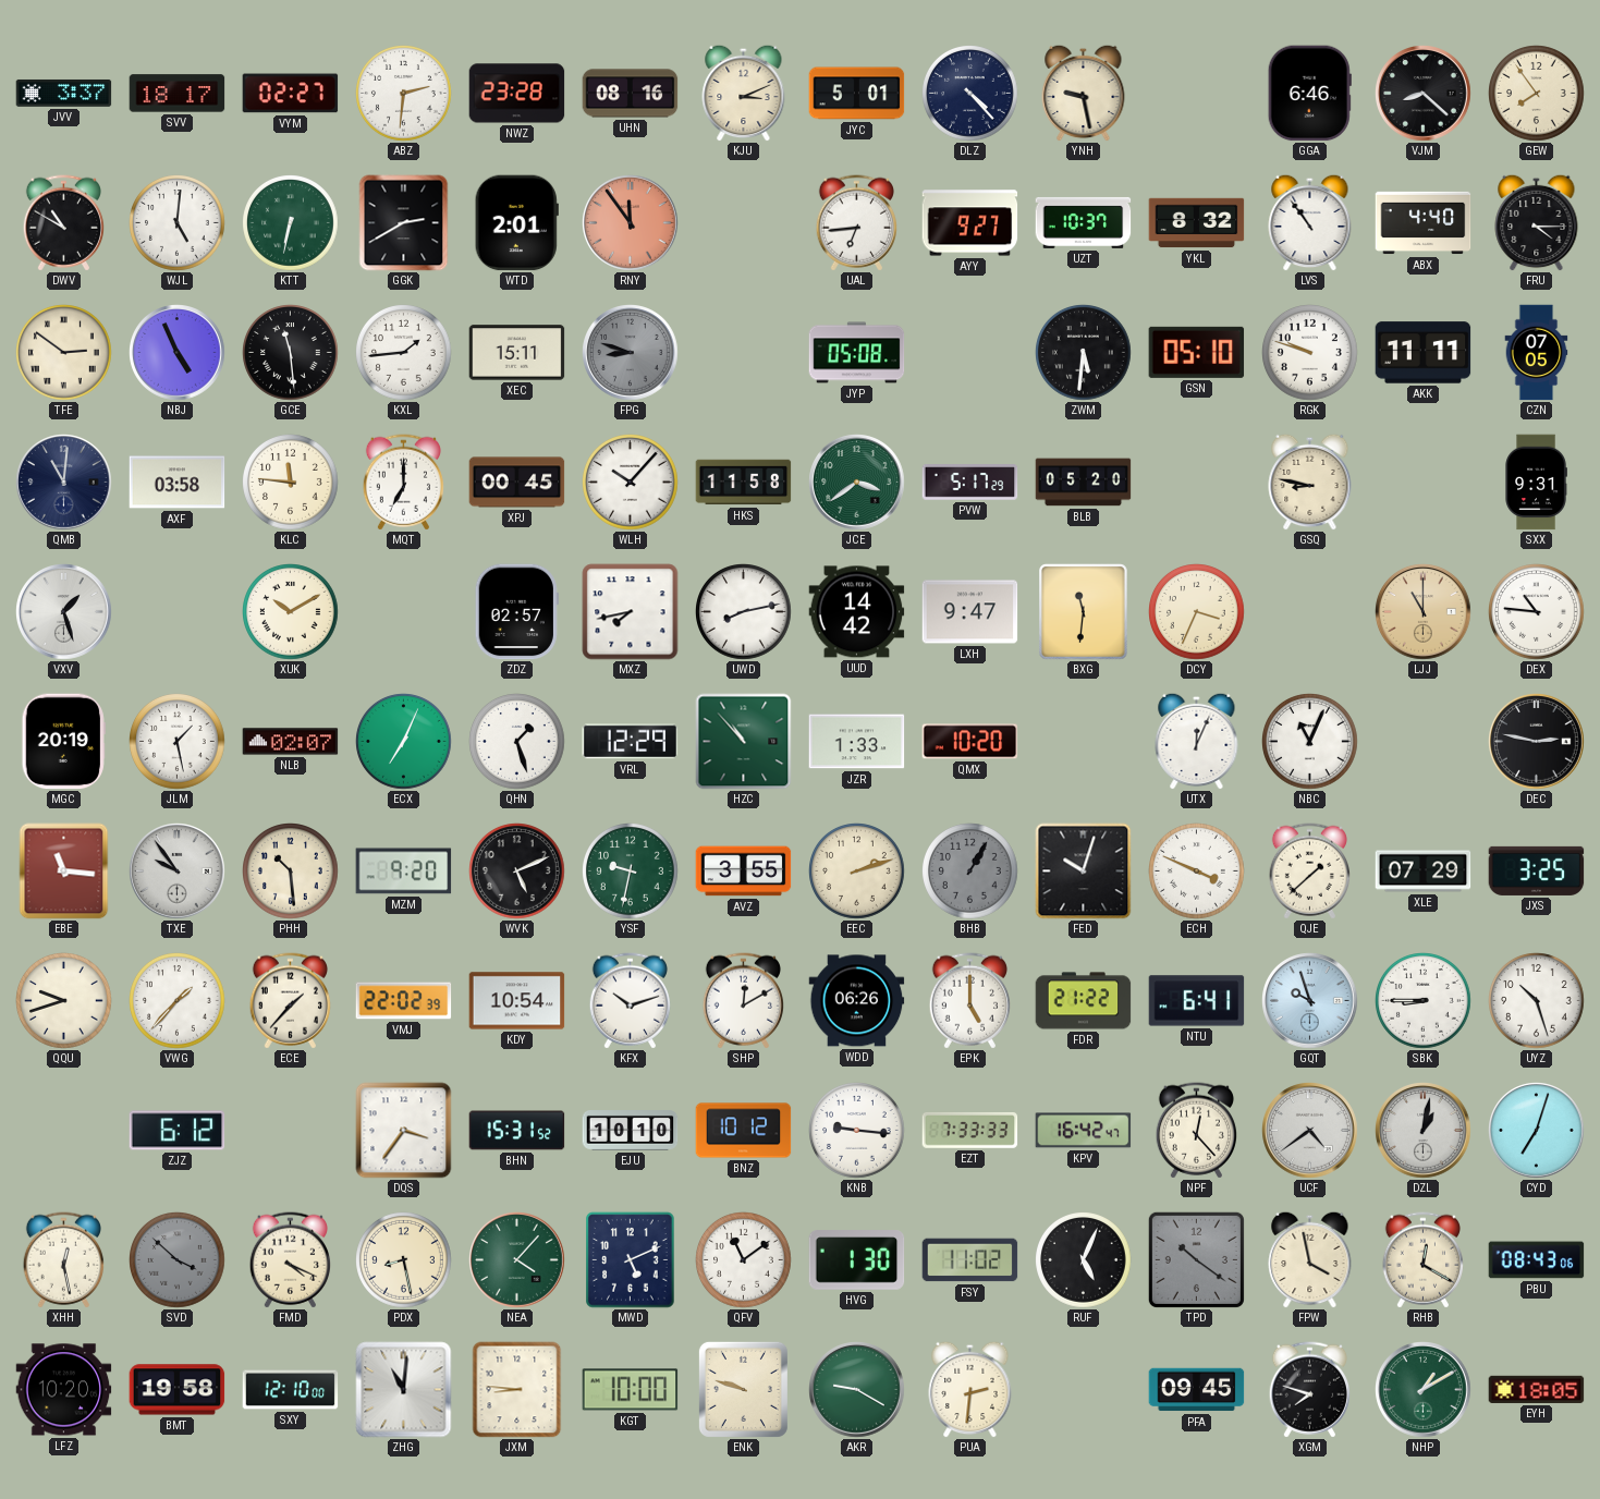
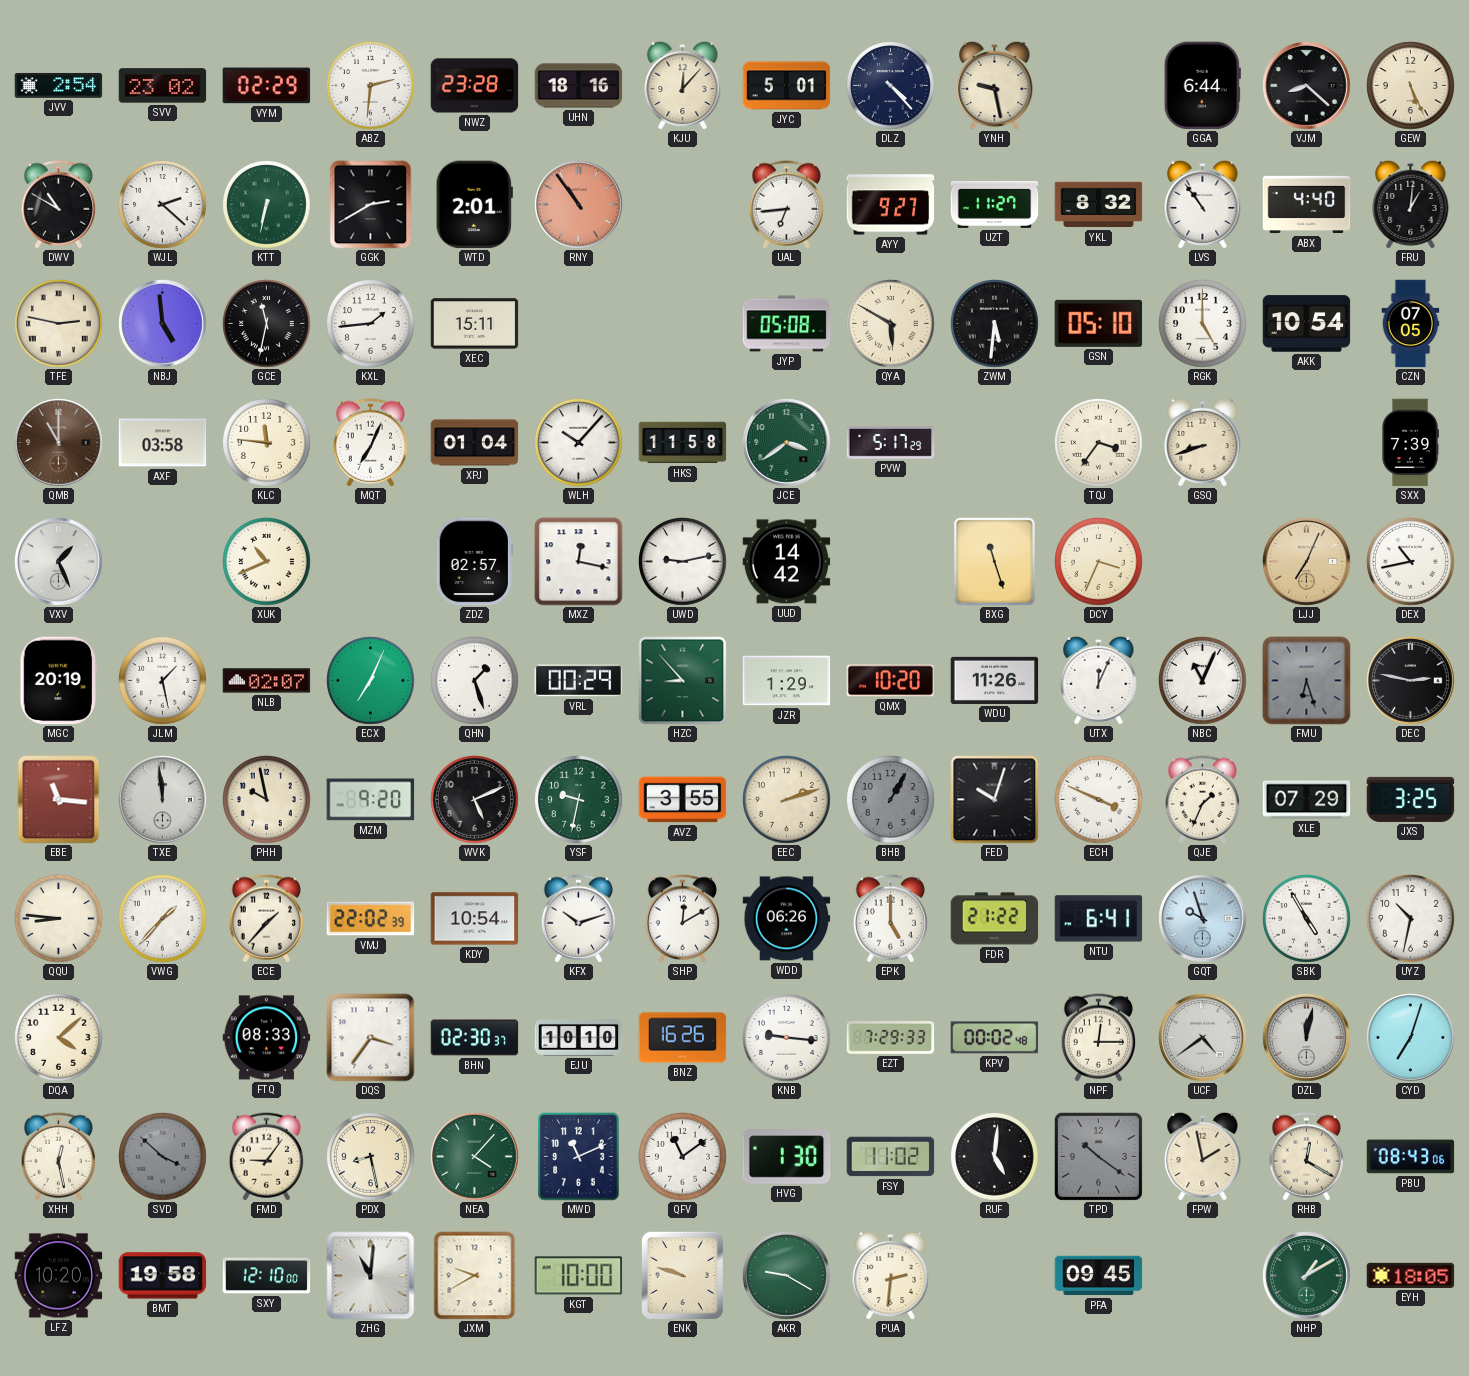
JVV: 3:37 -> 2:54
SVV: 18:17 -> 23:02
VYM: 02:27 -> 02:29
UHN: 08:16 -> 18:16
KJU: 3:11 -> 12:07
GGA: 6:46 -> 6:44
GEW: 7:54 -> 5:26
WJL: 5:01 -> 2:22
RNY: 11:54 -> 10:54
UZT: 10:37 -> 11:27
FRU: 4:15 -> 1:01
TFE: 2:51 -> 2:47
NBJ: 4:56 -> 4:59
GCE: 11:29 -> 11:32
FPG: 8:48 -> none
QYA: none -> 5:50
RGK: 9:48 -> 5:00
AKK: 11:11 -> 10:54
QMB: 11:01 -> 11:00
QMB dial: navy -> brown
MQT: 7:00 -> 7:04
XPJ: 00:45 -> 01:04
BLB: 05:20 -> none
TQJ: none -> 3:36
GSQ: 8:47 -> 8:42
SXX: 9:31 -> 7:39
VXV: 1:27 -> 1:26
XUK: 10:10 -> 10:41
MXZ: 7:43 -> 12:17
UWD: 8:13 -> 9:13
LXH: 9:47 -> none
BXG: 11:31 -> 11:27
LJJ: 11:00 -> 7:04
DEX: 10:46 -> 10:43
VRL: 12:29 -> 00:29
HZC: 10:53 -> 8:53
JZR: 1:33 -> 1:29
WDU: none -> 11:26
FMU: none -> 6:27
TXE: 9:54 -> 11:59
PHH: 10:29 -> 9:58
QJE: 1:38 -> 1:34
QQU: 9:42 -> 8:46
SBK: 8:45 -> 4:55
UYZ: 10:27 -> 10:32
DQA: none -> 4:08
ZJZ: 6:12 -> none
FTQ: none -> 08:33
BHN: 15:31 -> 02:30
BNZ: 10:12 -> 16:26
EZT: 7:33 -> 7:29
KPV: 16:42 -> 00:02
NPF: 12:23 -> 12:15
DZL: 1:02 -> 12:02
FMD: 4:19 -> 9:06
MWD: 5:11 -> 11:11
RUF: 5:04 -> 5:01
FPW: 3:58 -> 1:58
JXM: 8:46 -> 9:40
XGM: 7:48 -> none
